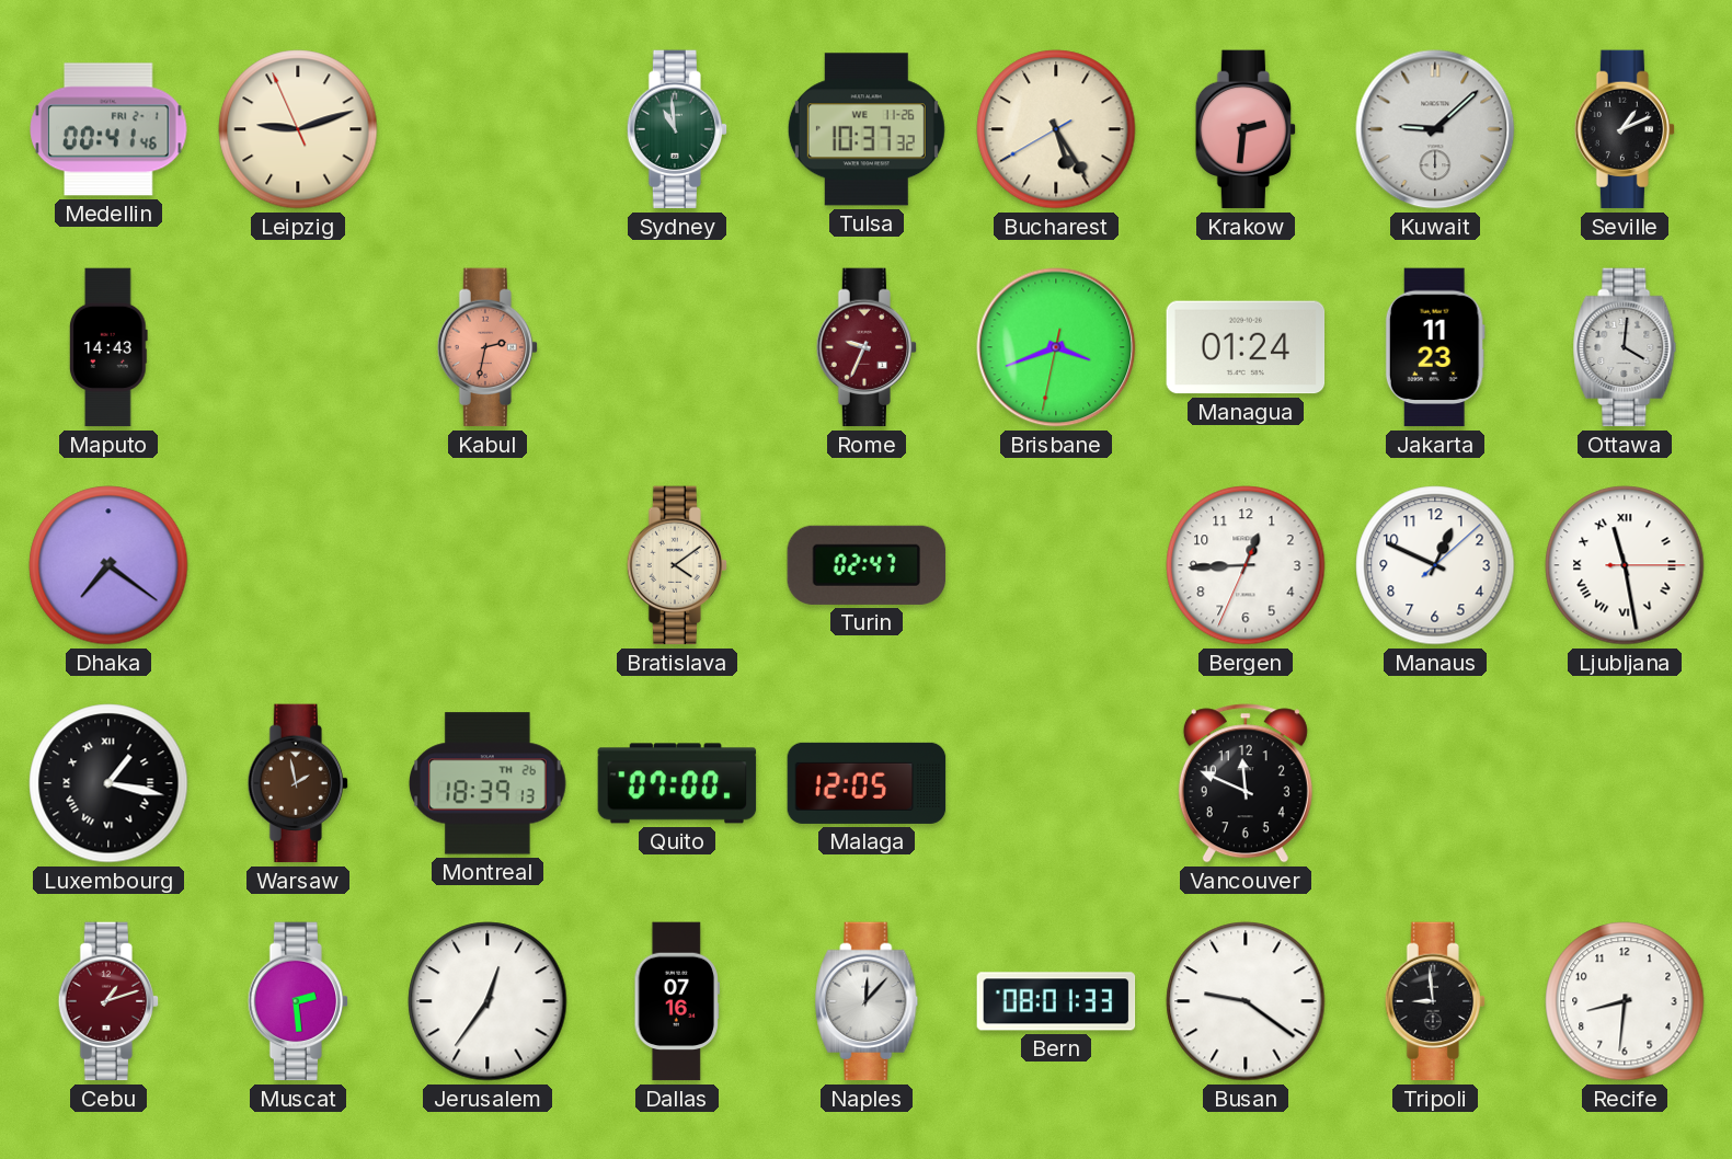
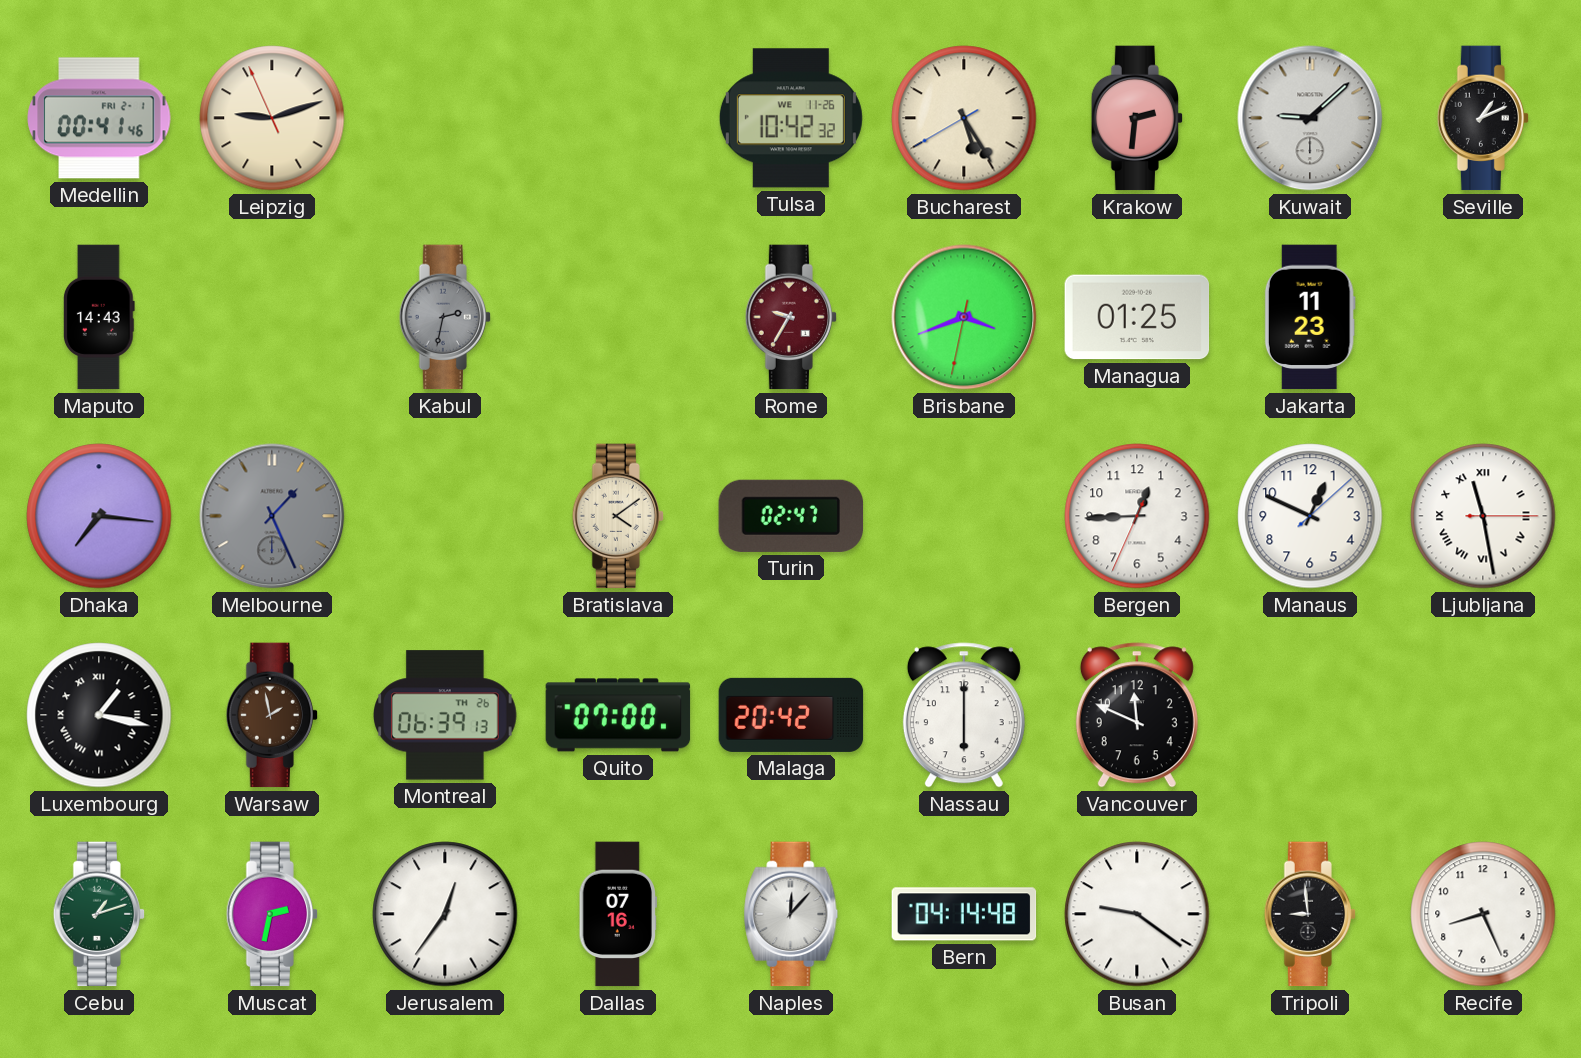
Sydney: 10:59 -> none
Tulsa: 10:37 -> 10:42
Kabul dial: salmon -> grey
Rome: 9:34 -> 9:35
Managua: 01:24 -> 01:25
Ottawa: 4:01 -> none
Dhaka: 7:21 -> 7:16
Melbourne: none -> 1:26
Montreal: 18:39 -> 06:39
Malaga: 12:05 -> 20:42
Nassau: none -> 6:00
Cebu dial: burgundy -> green
Muscat: 2:29 -> 2:32
Bern: 08:01 -> 04:14
Recife: 8:31 -> 8:26
